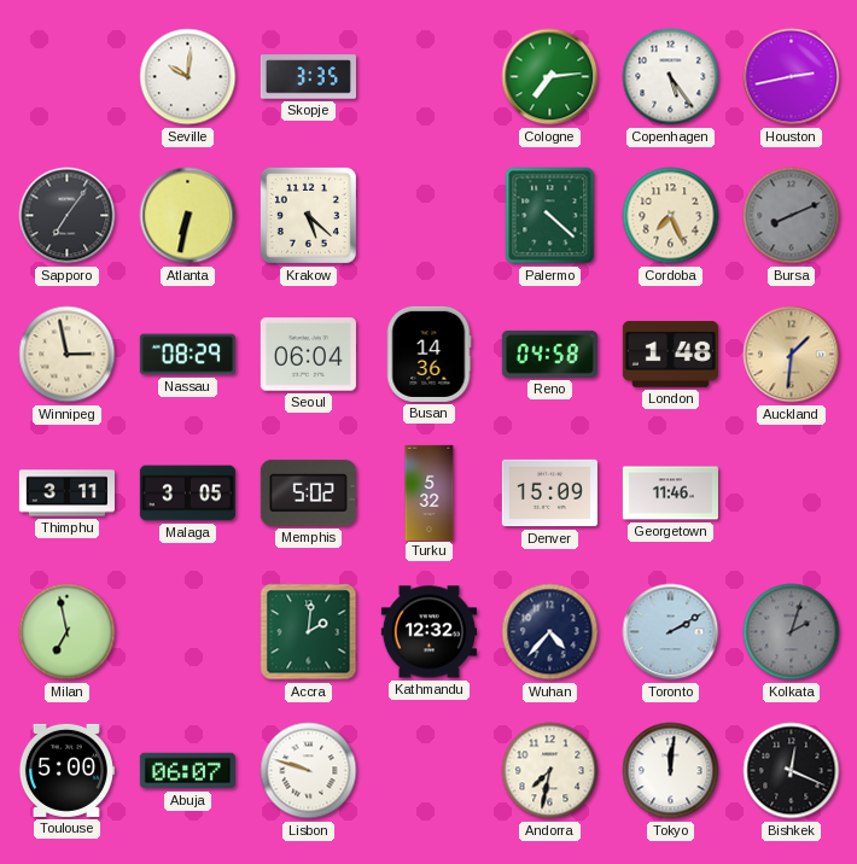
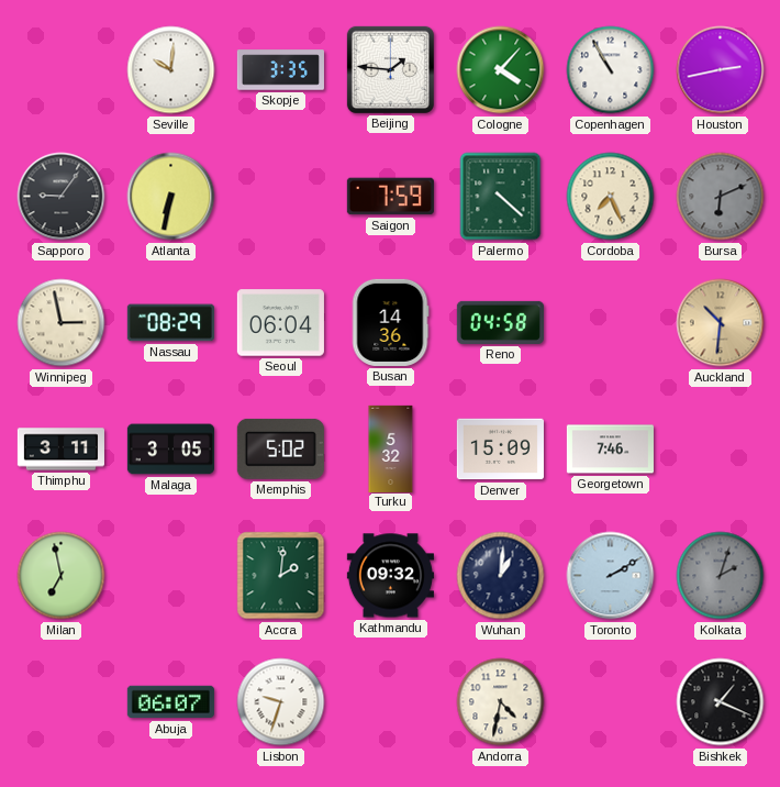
Beijing: none -> 1:46
Cologne: 7:14 -> 4:07
Copenhagen: 5:24 -> 10:55
Sapporo: 7:06 -> 9:06
Krakow: 5:22 -> none
Saigon: none -> 7:59
Bursa: 8:11 -> 6:11
London: 1:48 -> none
Auckland: 1:31 -> 10:31
Georgetown: 11:46 -> 7:46
Kathmandu: 12:32 -> 09:32
Wuhan: 4:37 -> 1:01
Toulouse: 5:00 -> none
Lisbon: 9:48 -> 9:33
Andorra: 7:32 -> 4:32
Tokyo: 12:01 -> none
Bishkek: 12:19 -> 1:19
